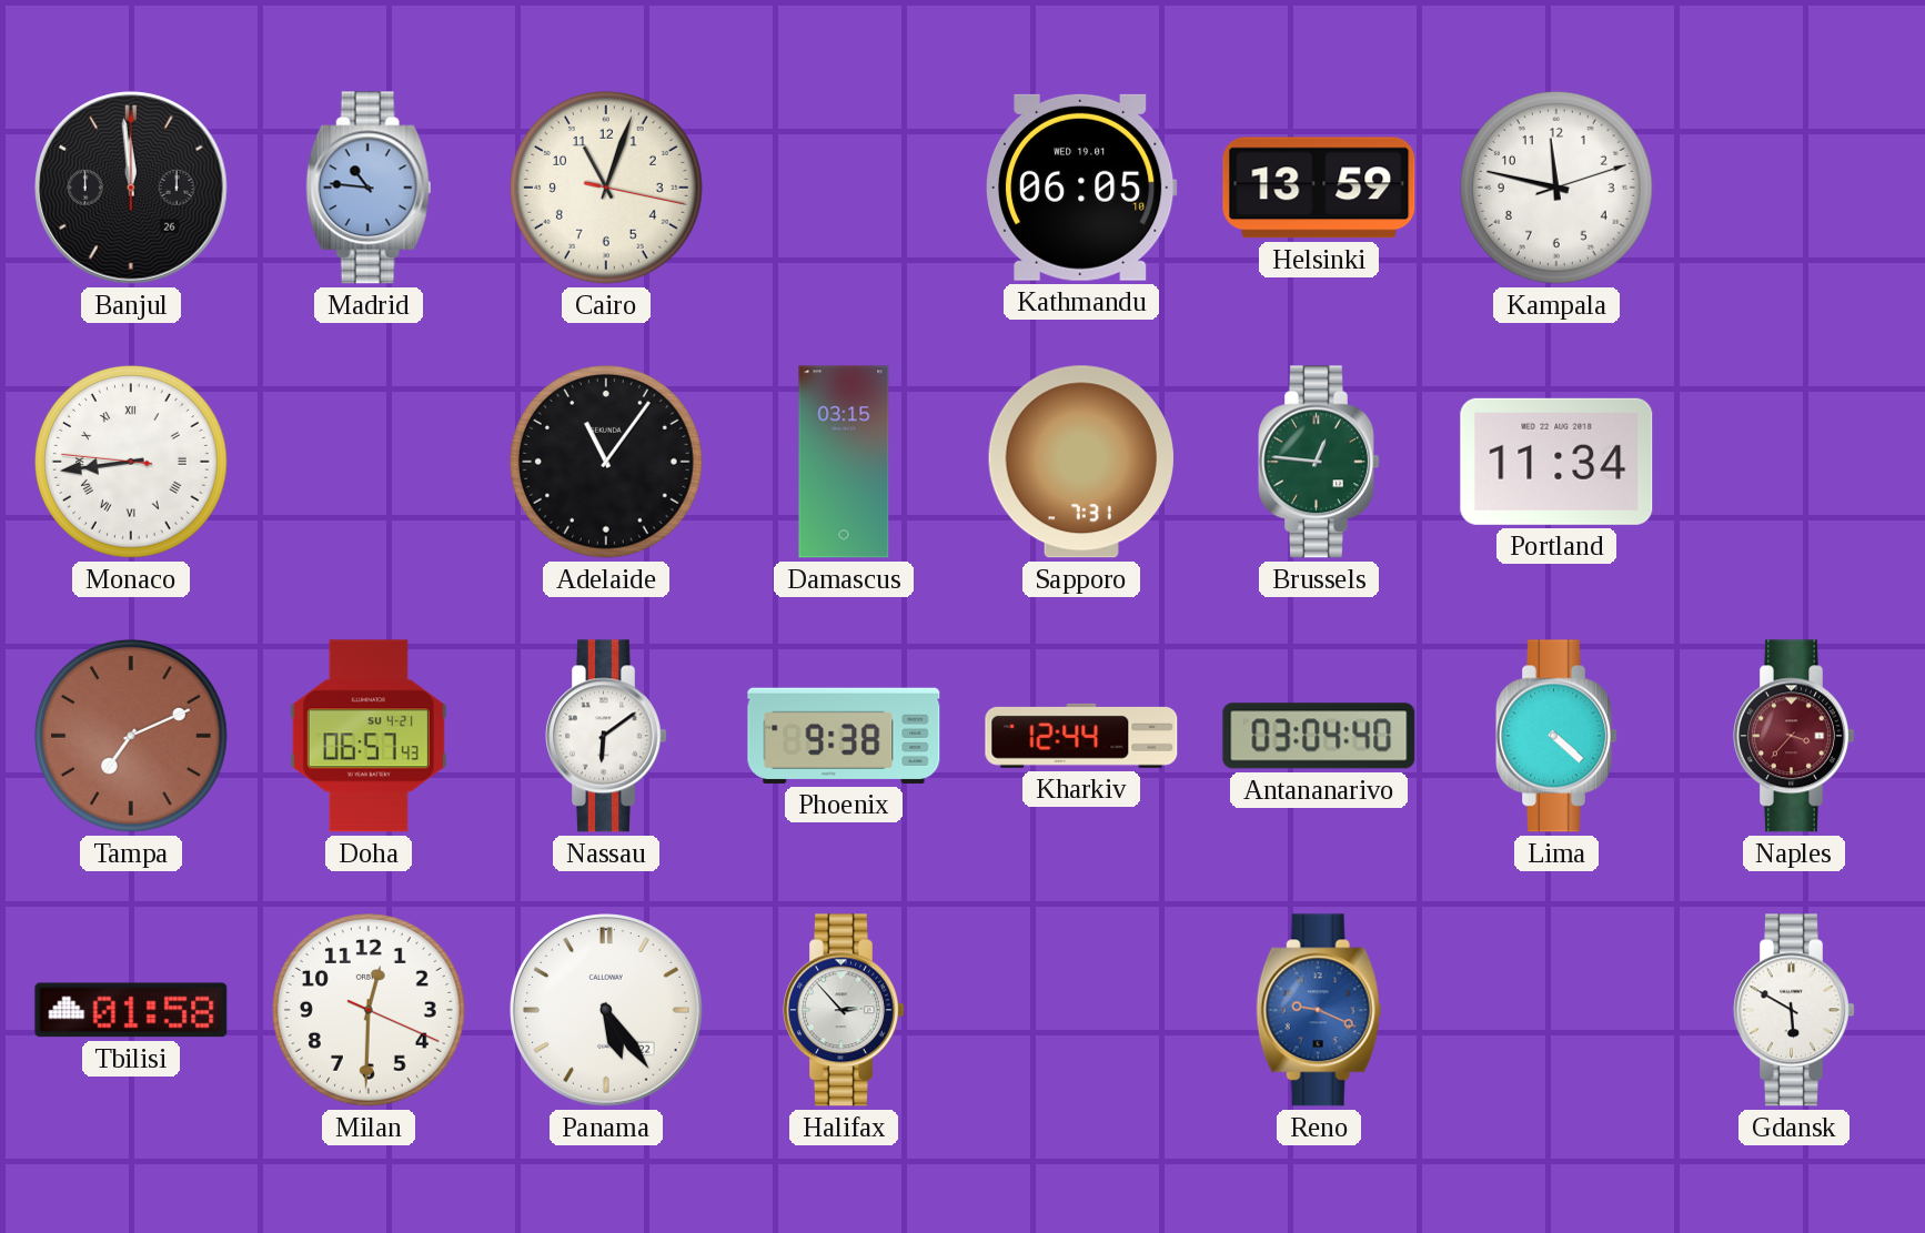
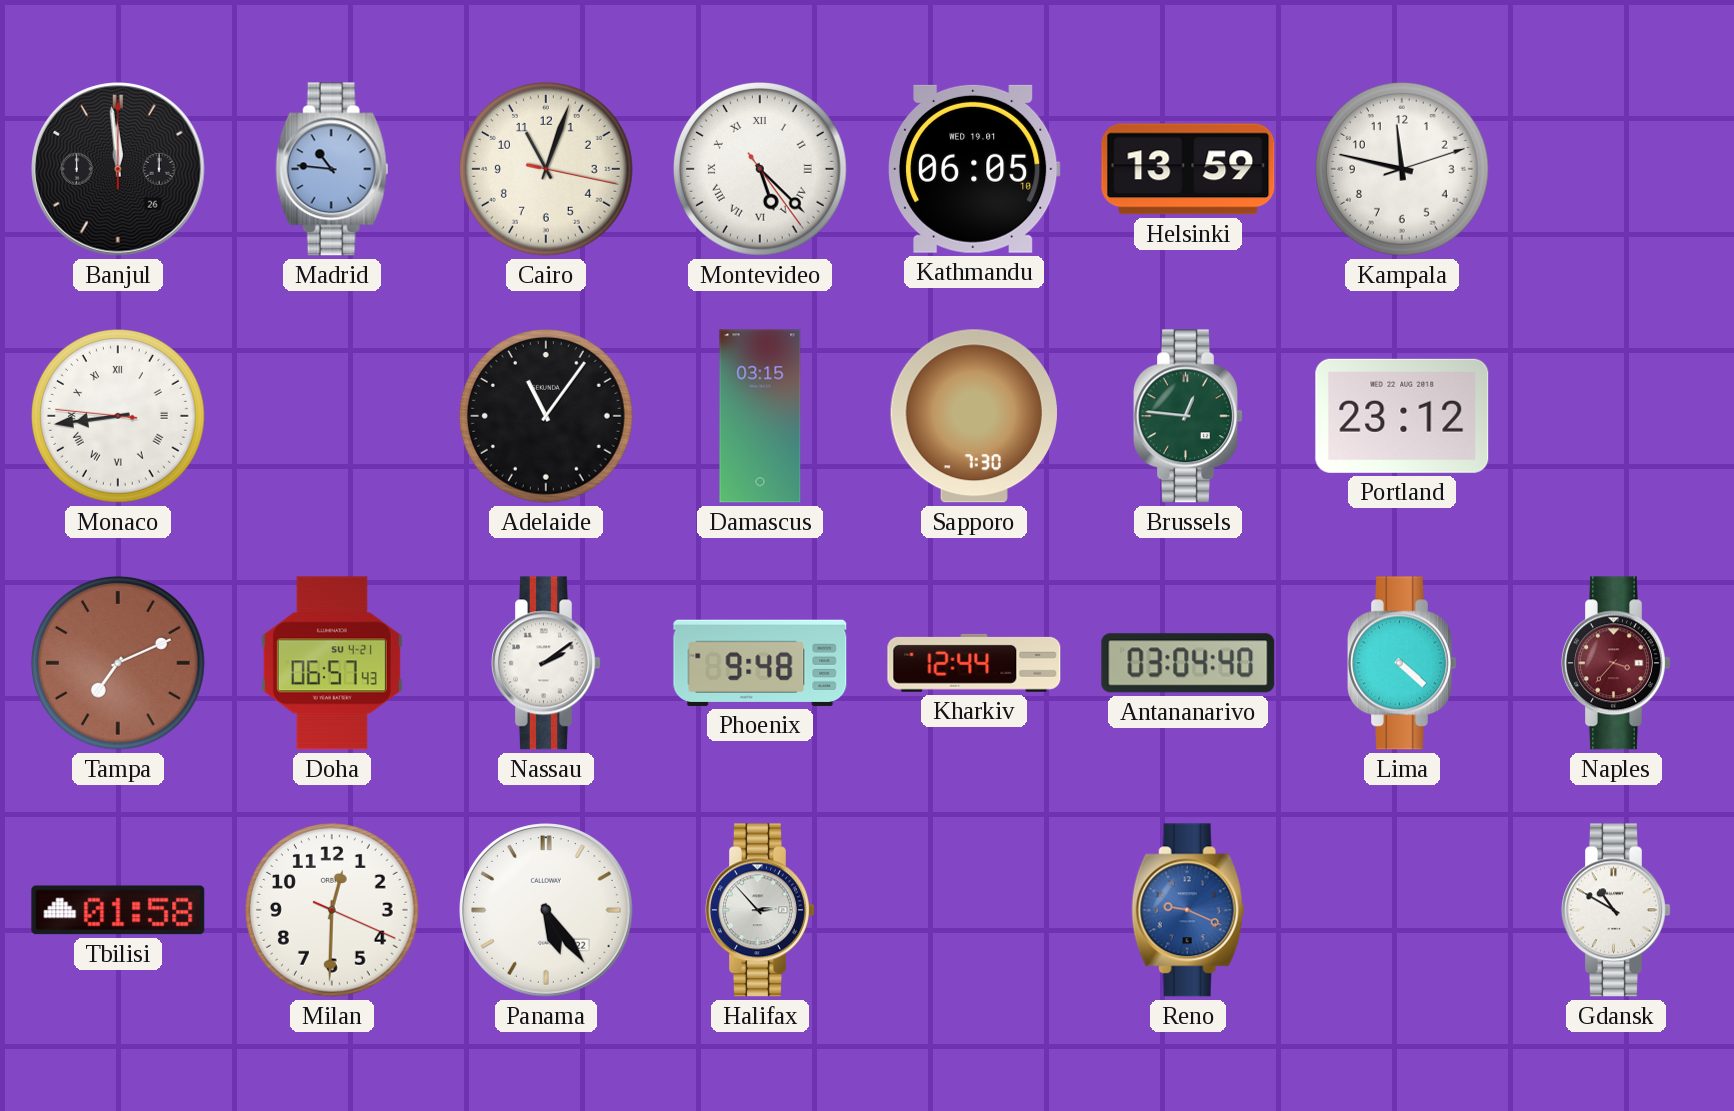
Montevideo: none -> 5:22
Sapporo: 7:31 -> 7:30
Portland: 11:34 -> 23:12
Nassau: 6:09 -> 2:09
Phoenix: 9:38 -> 9:48
Gdansk: 5:50 -> 10:50
